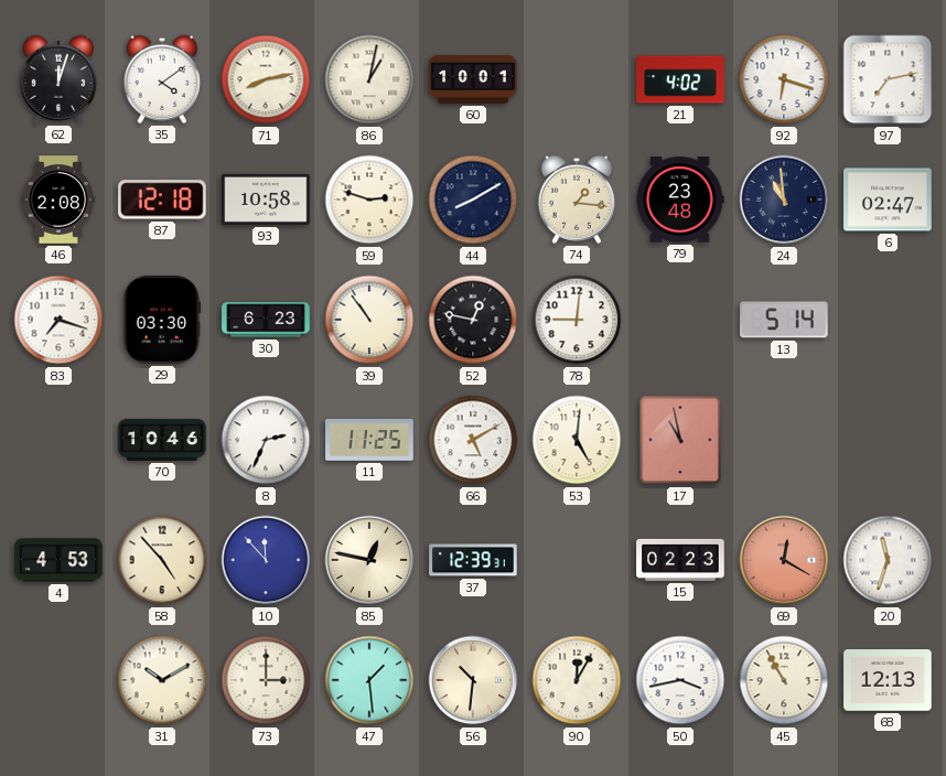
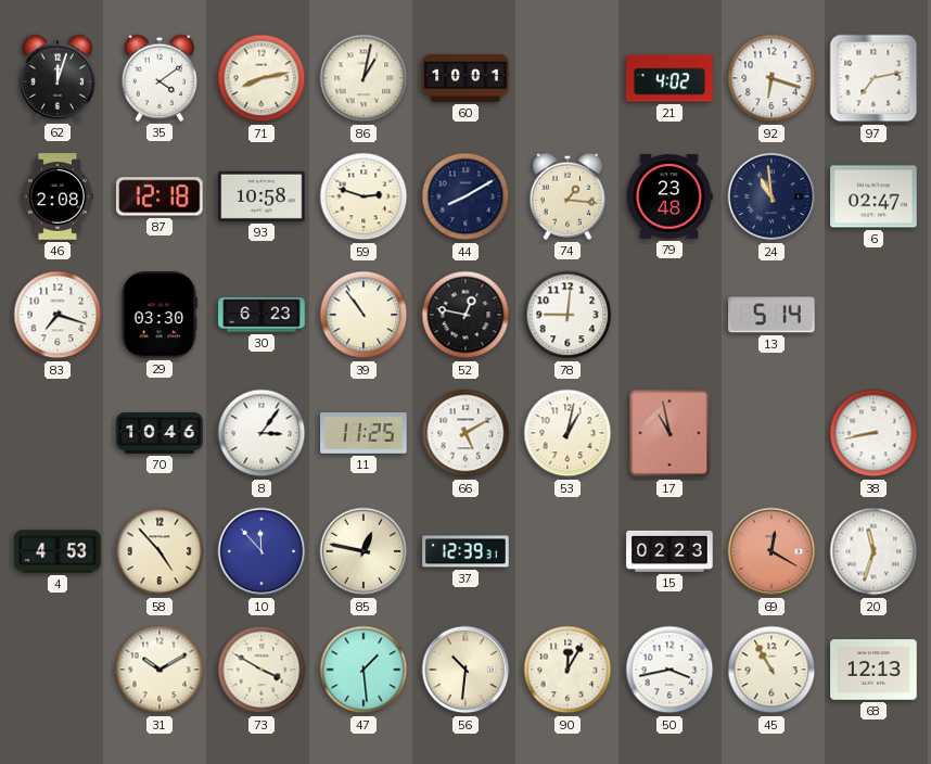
8: 2:34 -> 3:06
53: 5:01 -> 1:02
38: none -> 8:43
73: 3:00 -> 3:50
